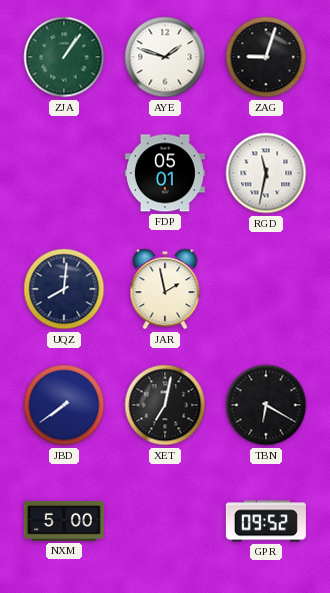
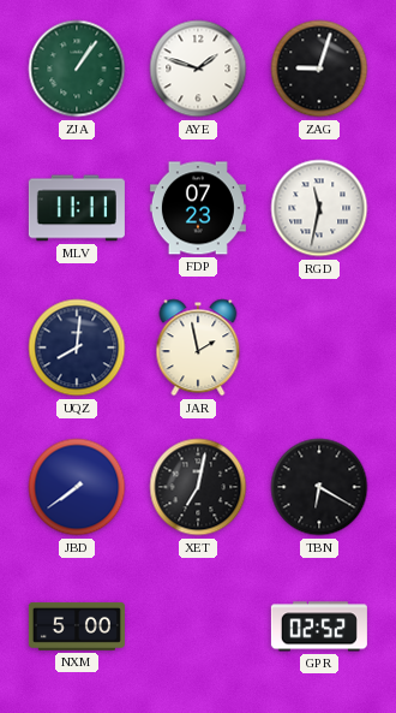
MLV: none -> 11:11
FDP: 05:01 -> 07:23
GPR: 09:52 -> 02:52
